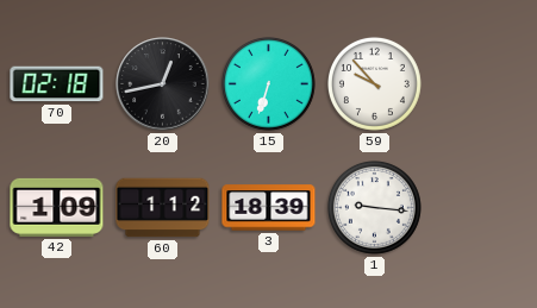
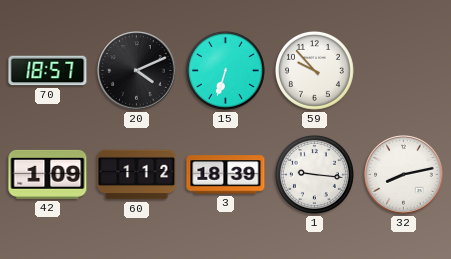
70: 02:18 -> 18:57
20: 12:43 -> 4:11
32: none -> 8:13
